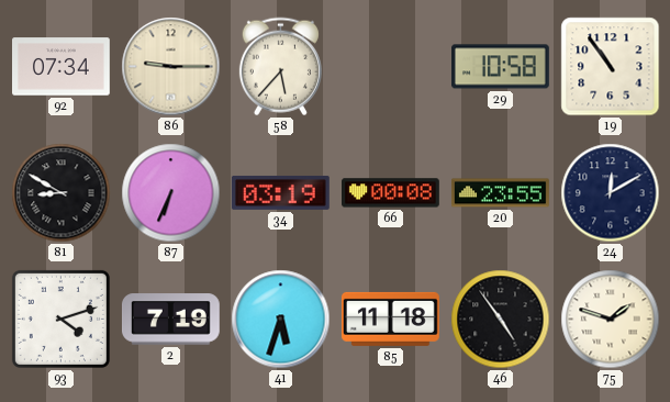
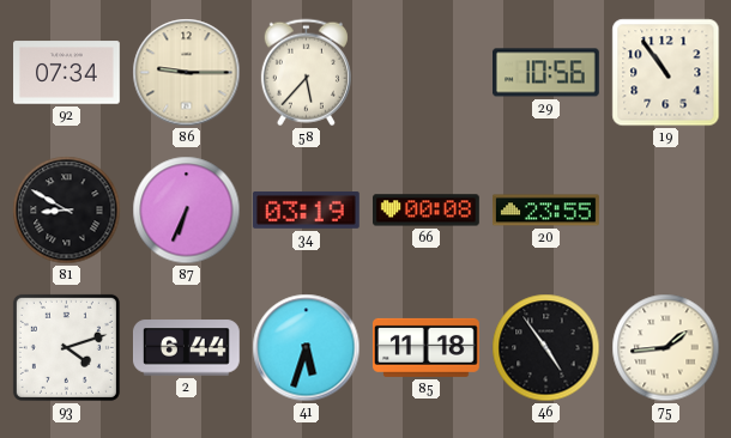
29: 10:58 -> 10:56
24: 12:10 -> none
2: 7:19 -> 6:44
75: 1:48 -> 1:44
